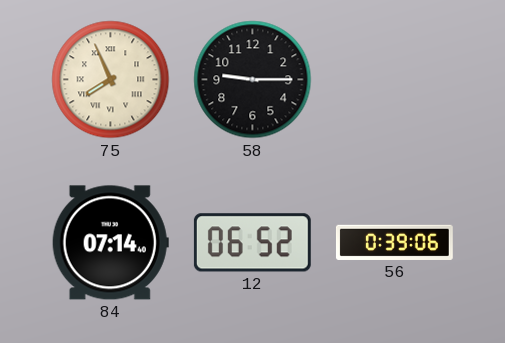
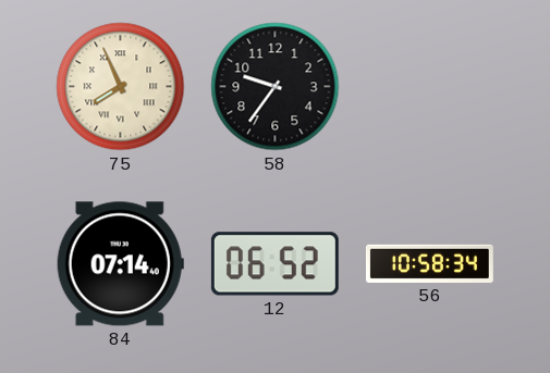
58: 9:15 -> 9:36
56: 0:39 -> 10:58
